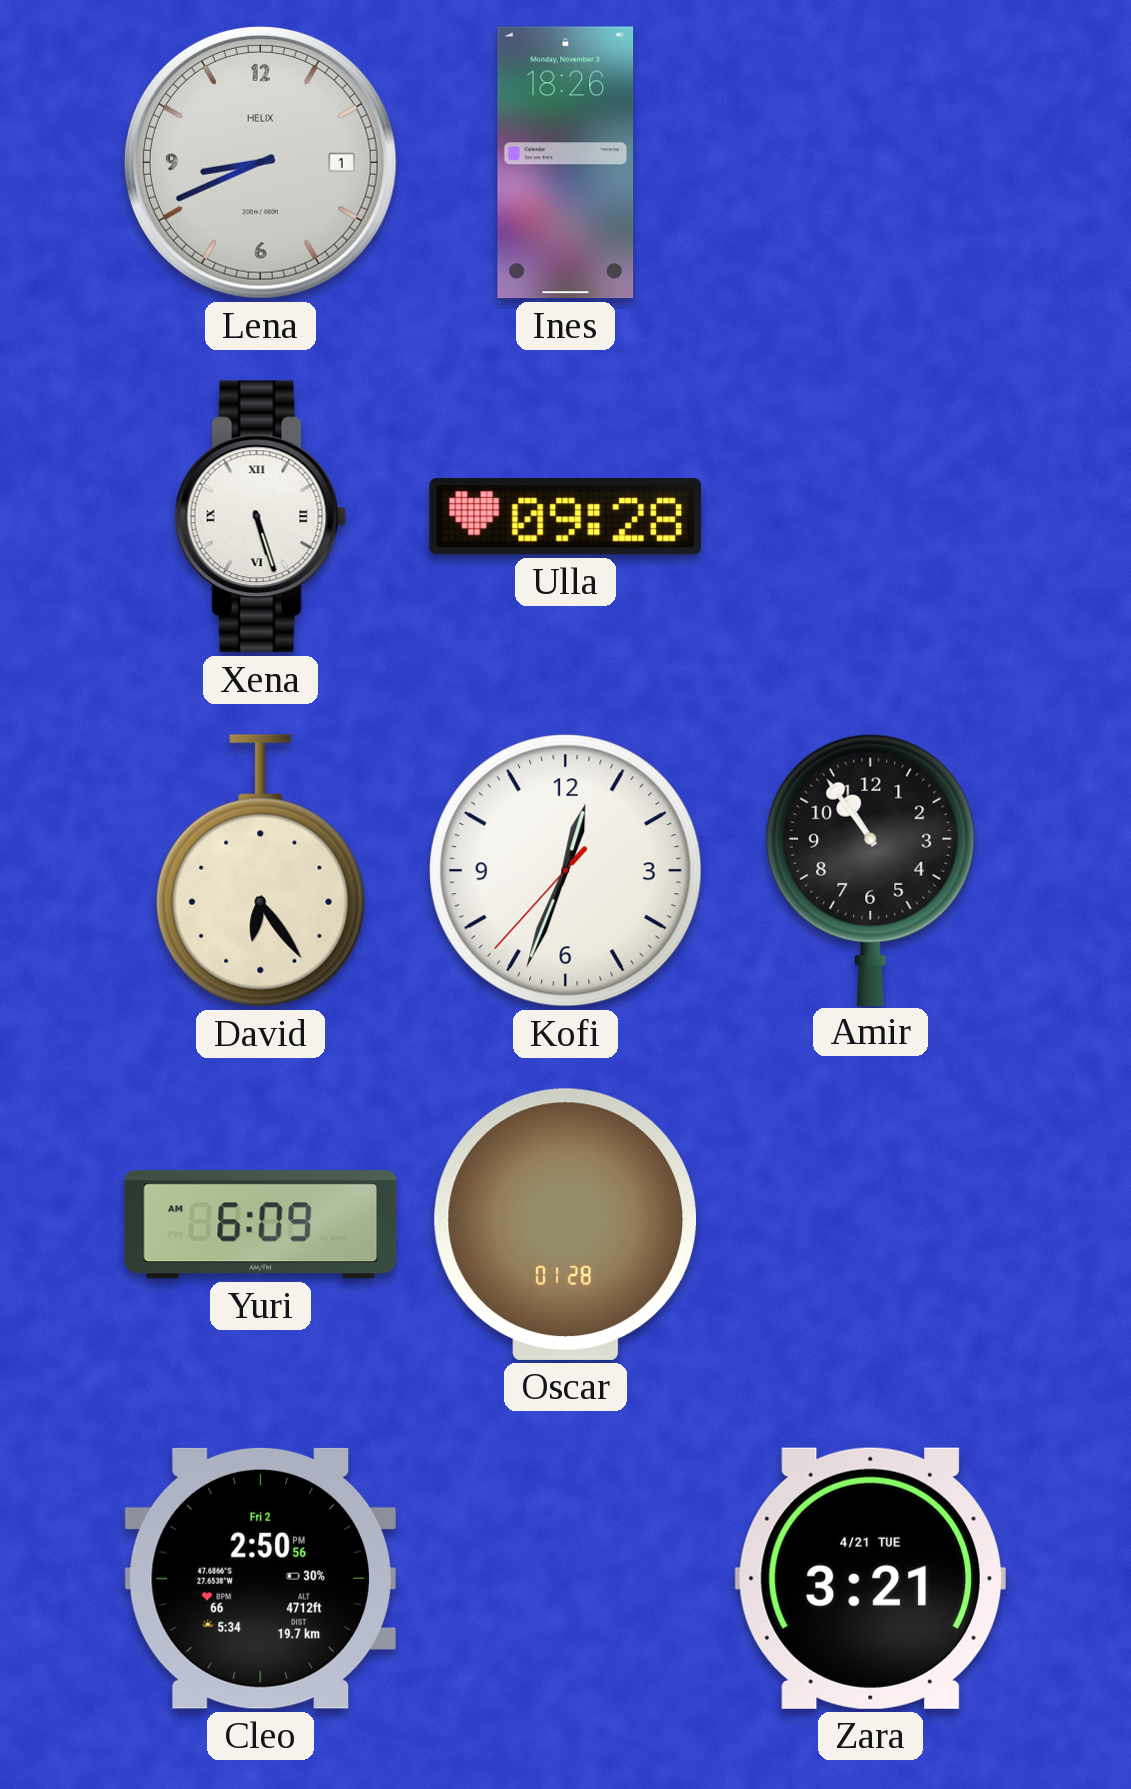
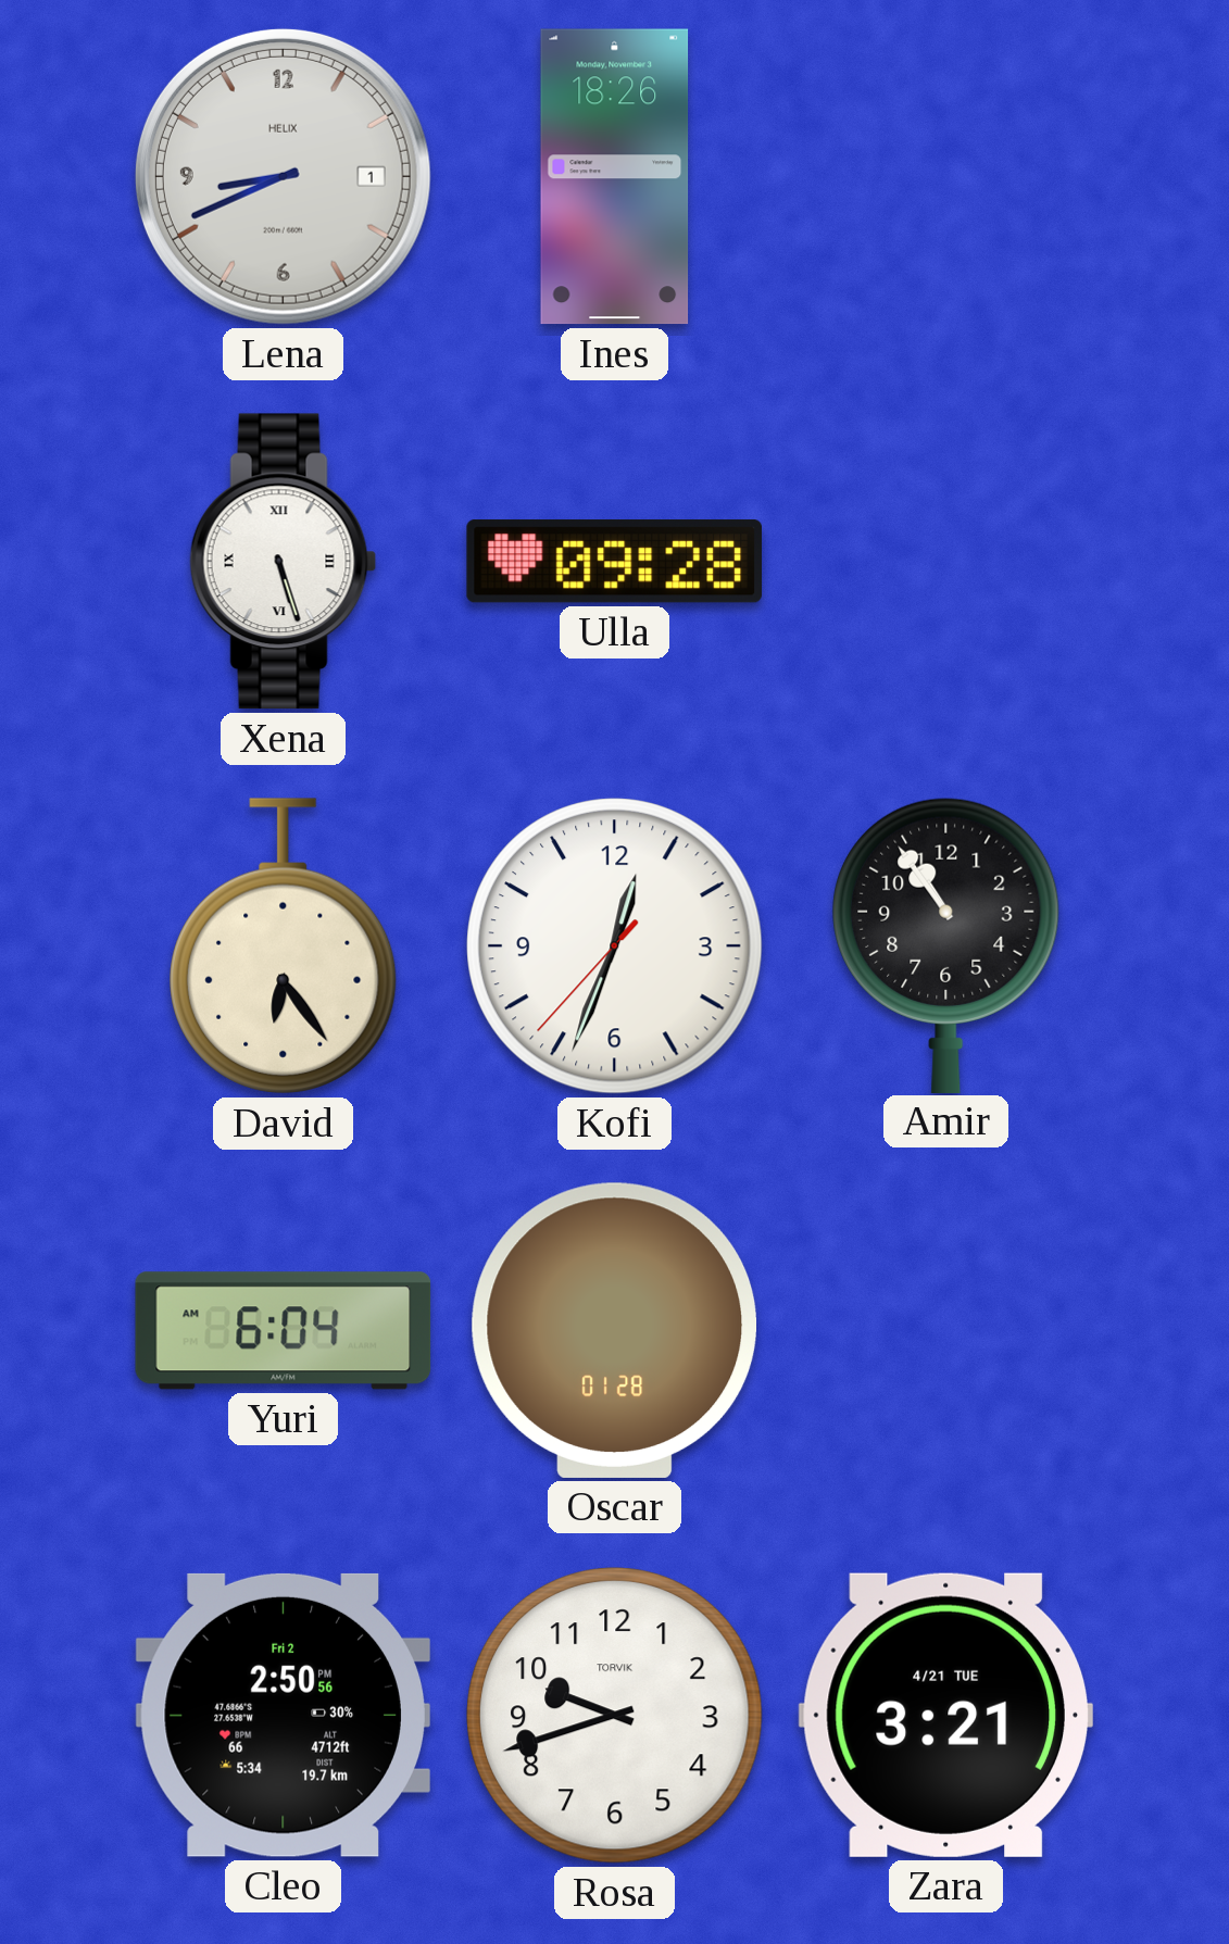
Yuri: 6:09 -> 6:04
Rosa: none -> 9:42
